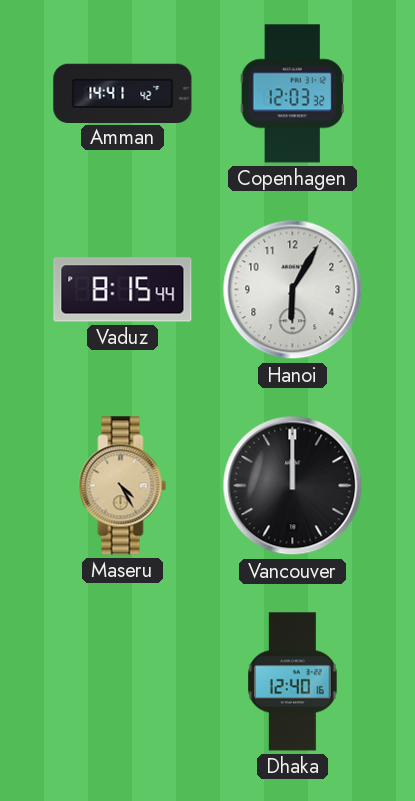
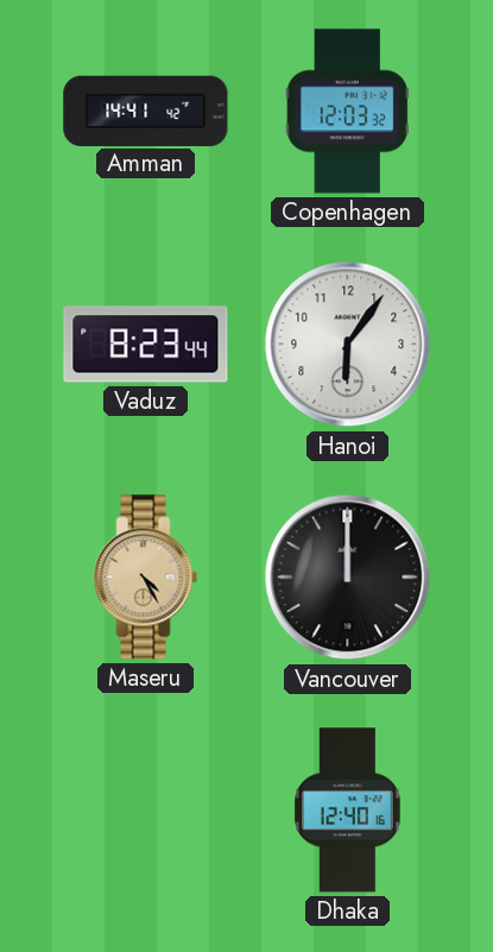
Vaduz: 8:15 -> 8:23
Hanoi: 6:05 -> 6:06
